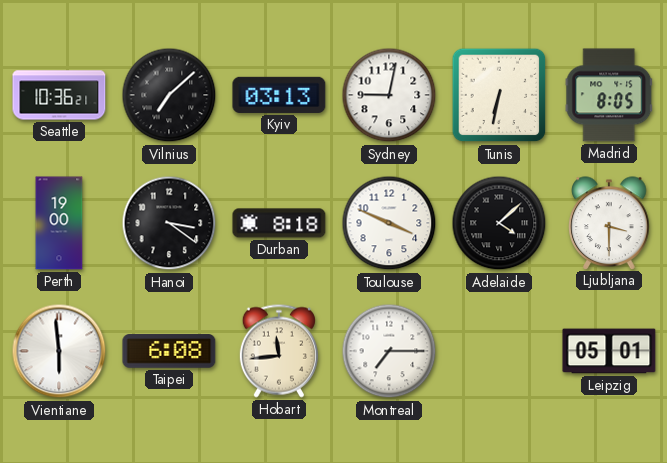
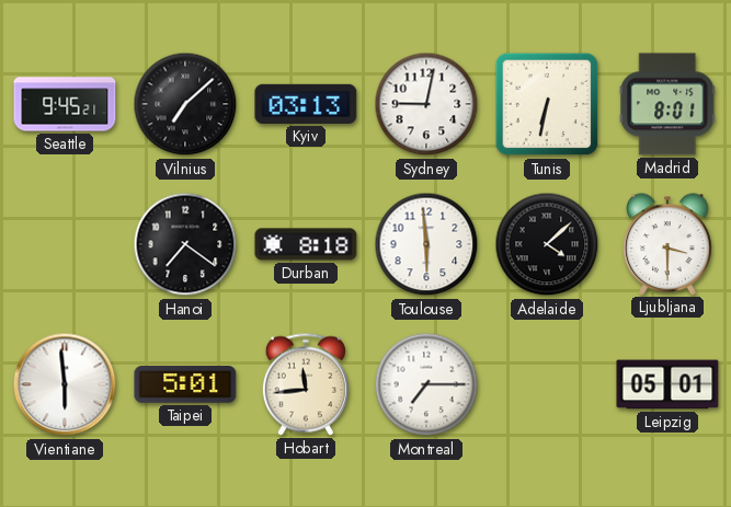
Seattle: 10:36 -> 9:45
Madrid: 8:05 -> 8:01
Perth: 19:00 -> none
Hanoi: 3:21 -> 7:21
Toulouse: 3:49 -> 5:59
Taipei: 6:08 -> 5:01
